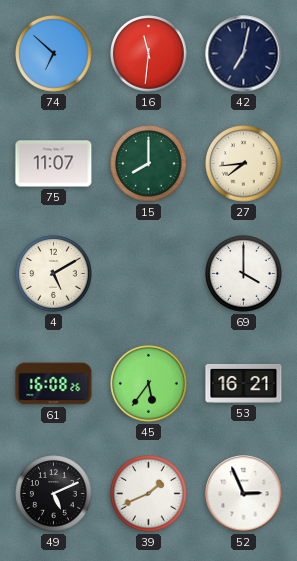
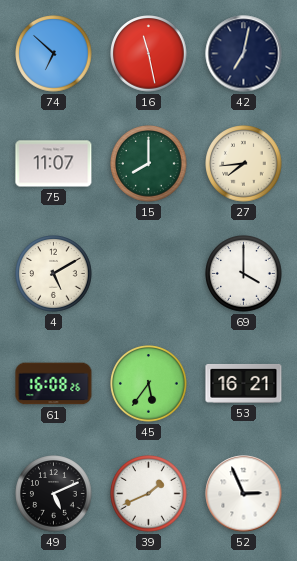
16: 11:31 -> 11:28
